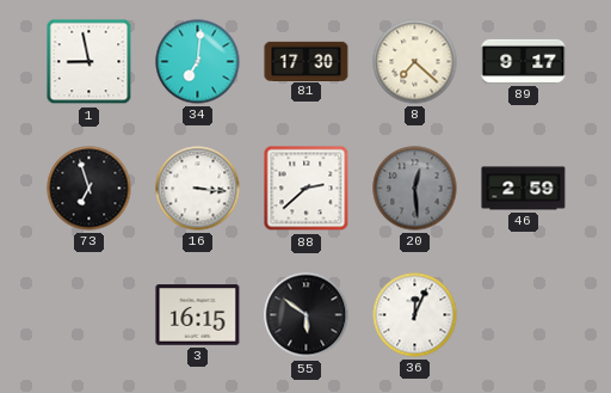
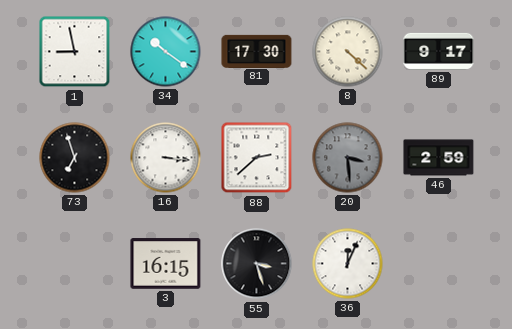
34: 7:01 -> 10:21
8: 7:22 -> 4:22
20: 12:29 -> 3:29
55: 5:51 -> 3:27
